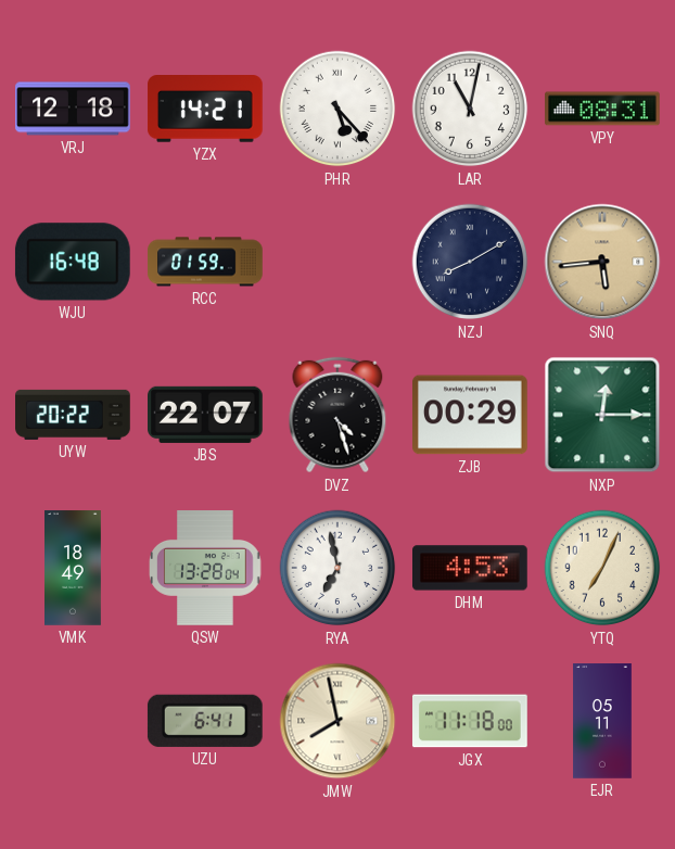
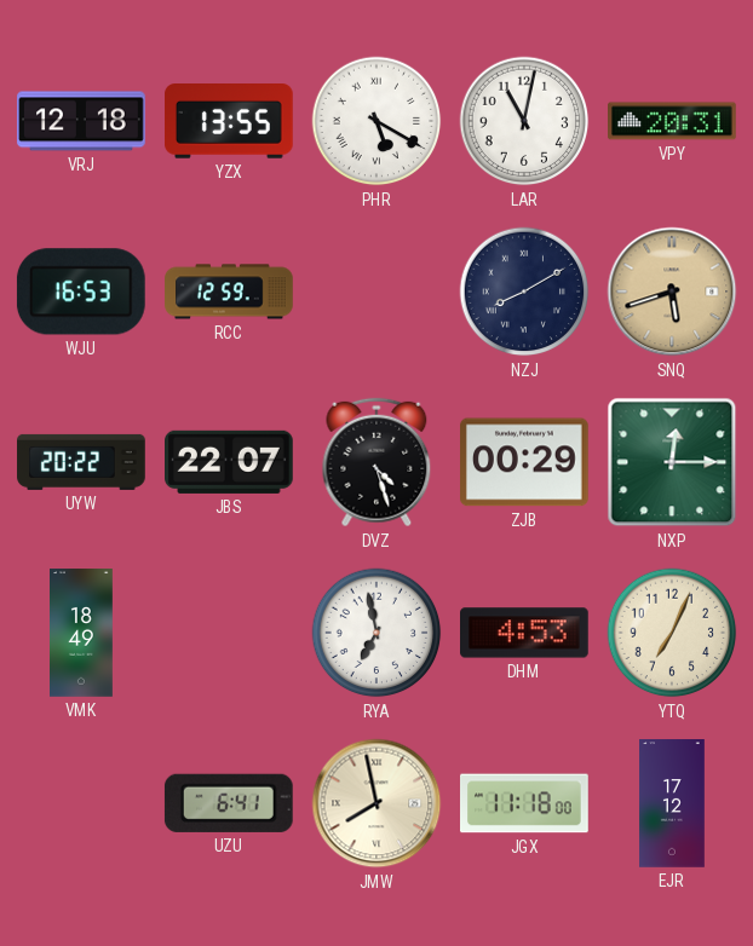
YZX: 14:21 -> 13:55
PHR: 5:23 -> 5:20
VPY: 08:31 -> 20:31
WJU: 16:48 -> 16:53
RCC: 01:59 -> 12:59
SNQ: 5:44 -> 5:42
QSW: 13:28 -> none
EJR: 05:11 -> 17:12
